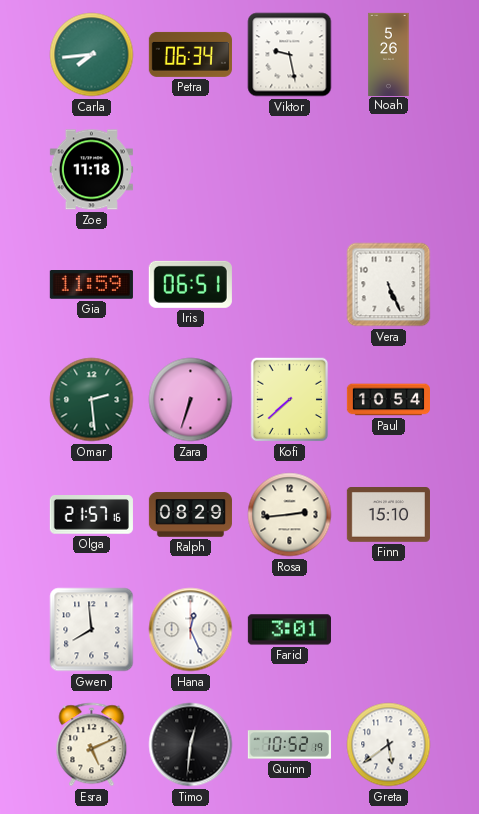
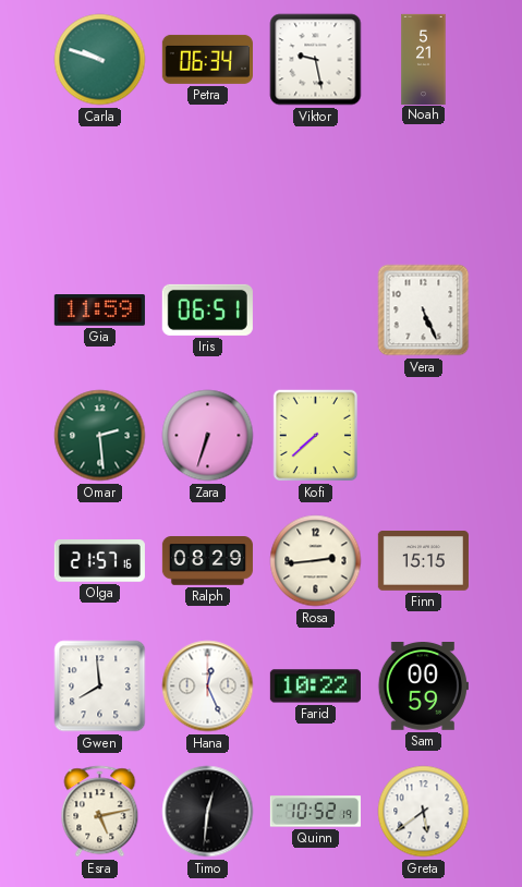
Carla: 7:44 -> 9:48
Noah: 5:26 -> 5:21
Zoe: 11:18 -> none
Paul: 10:54 -> none
Finn: 15:10 -> 15:15
Farid: 3:01 -> 10:22
Sam: none -> 00:59
Esra: 5:11 -> 5:13
